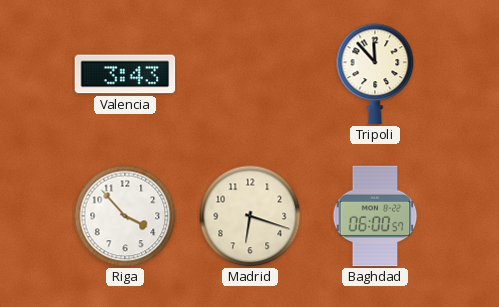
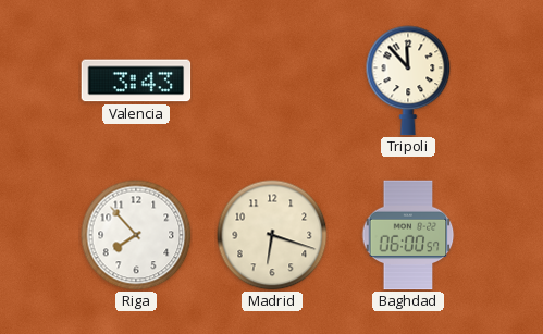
Riga: 3:53 -> 7:53
